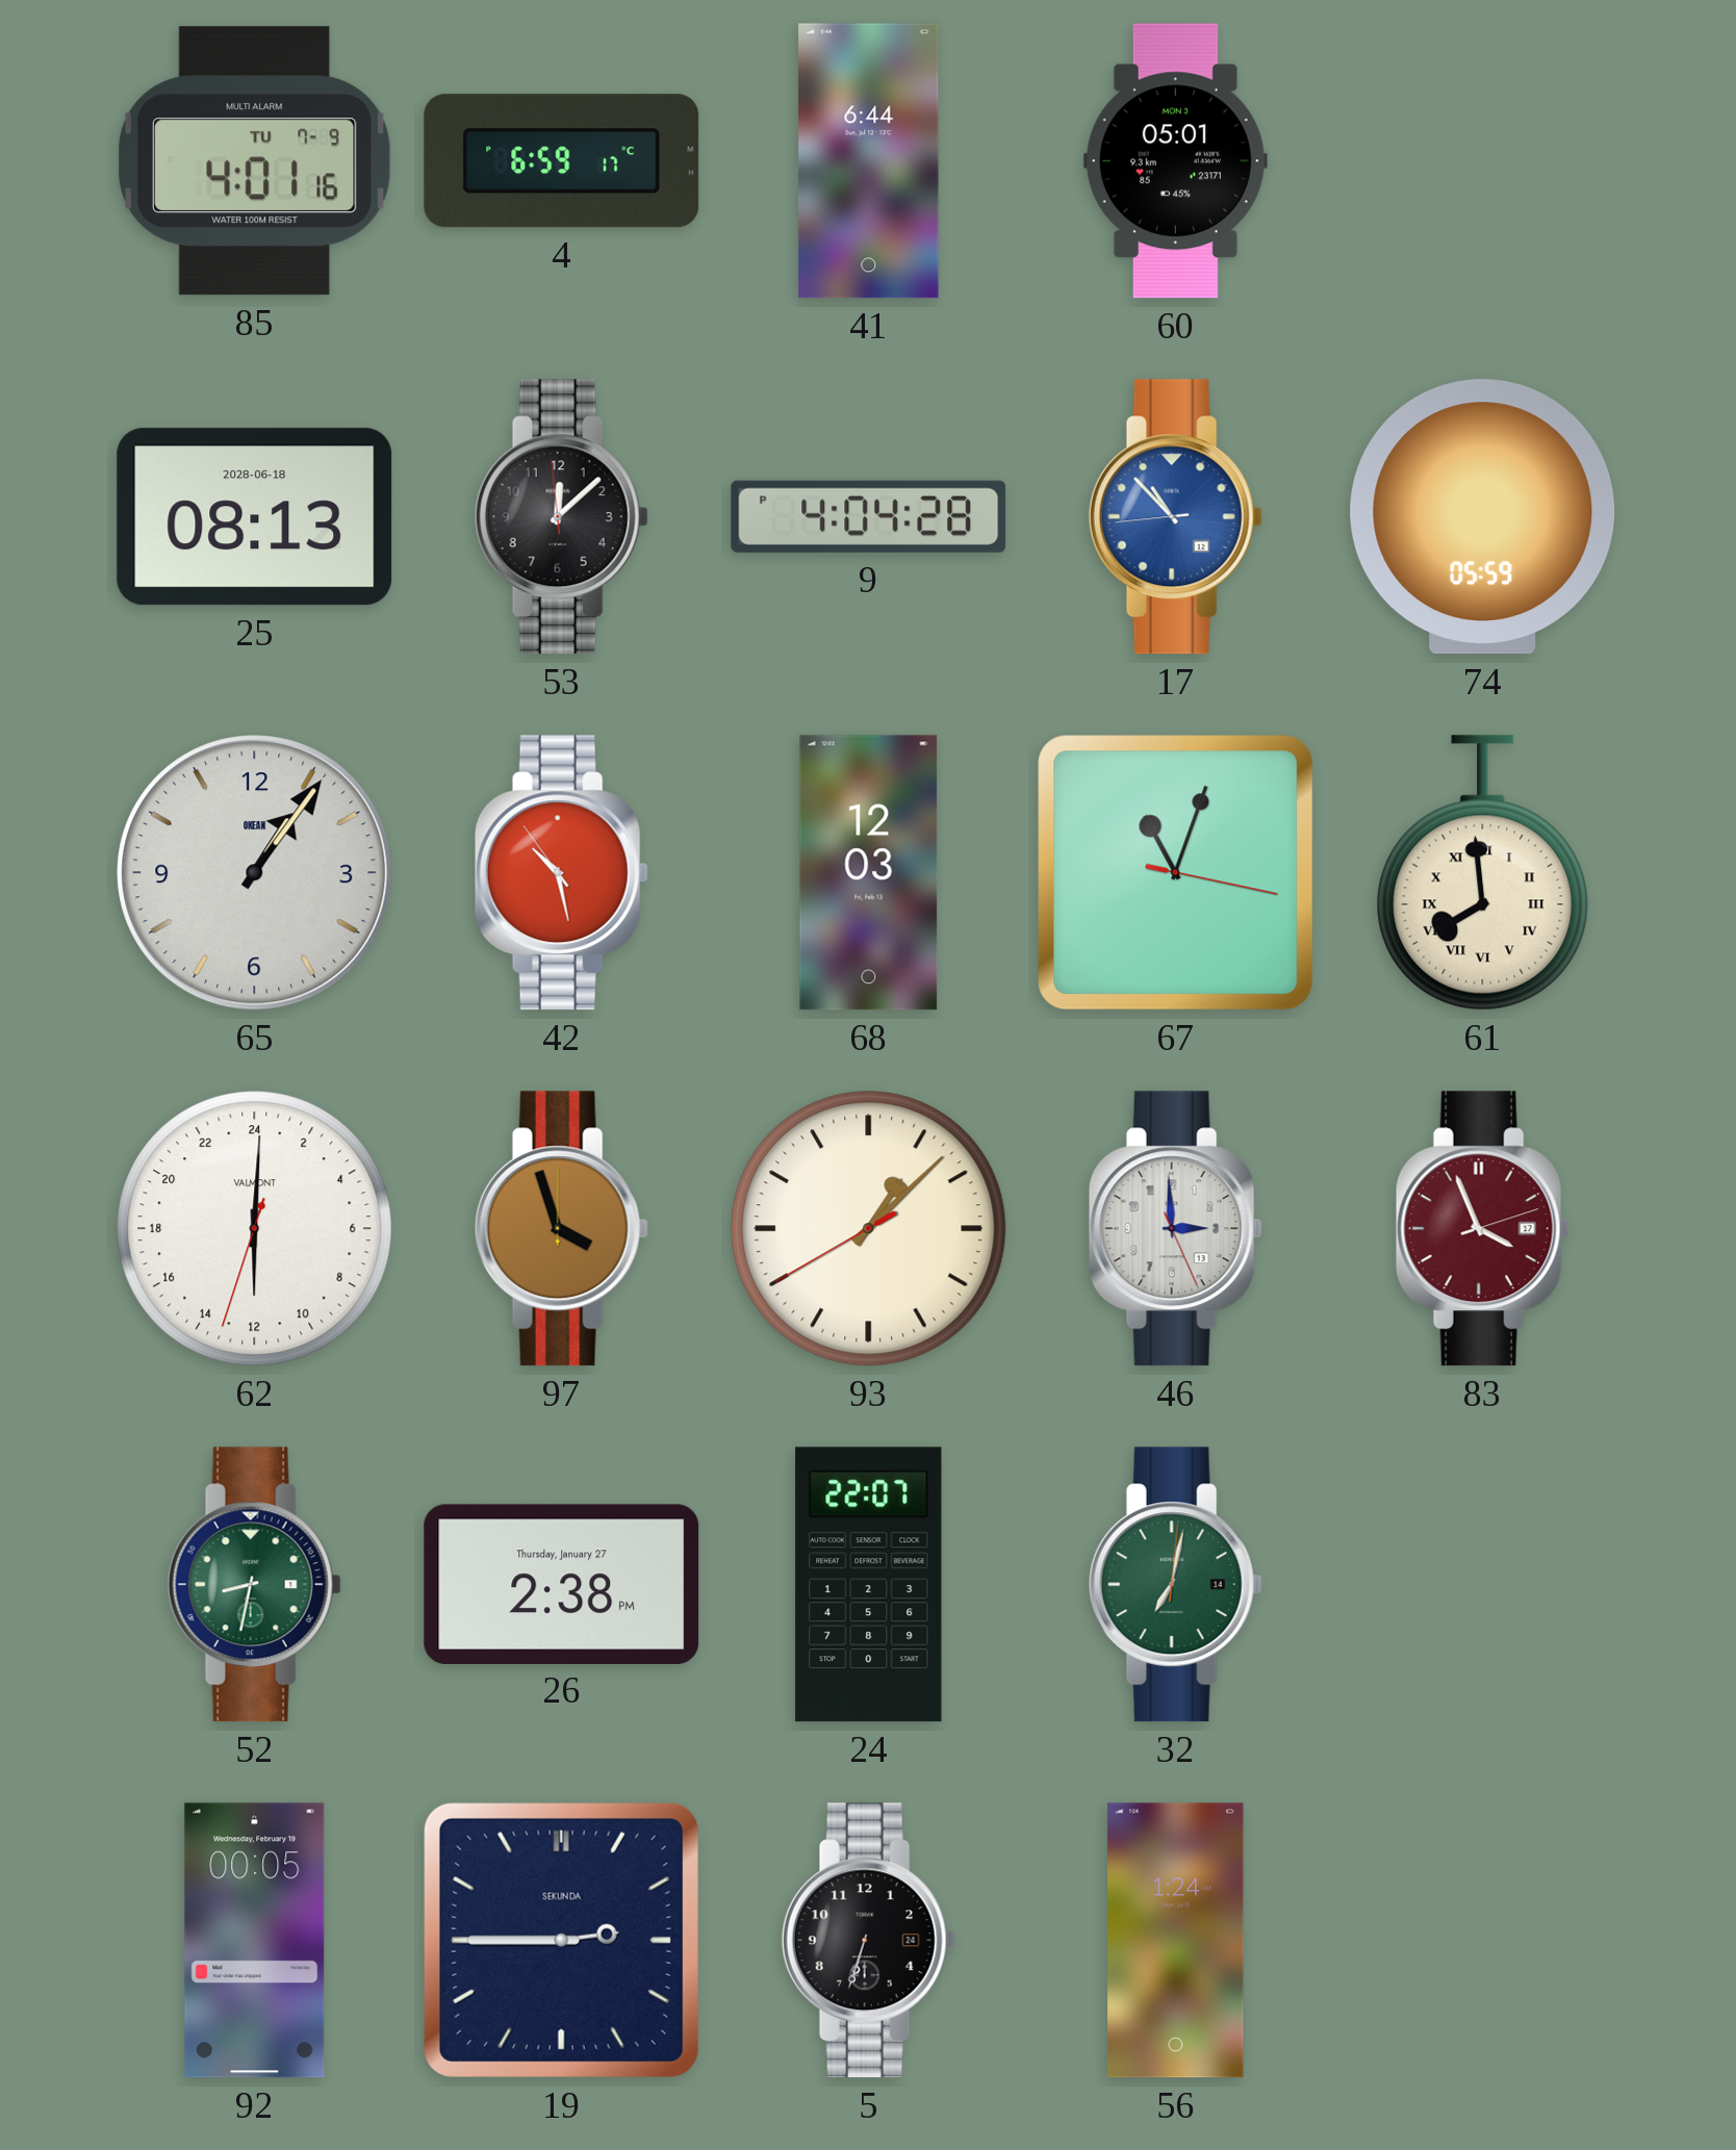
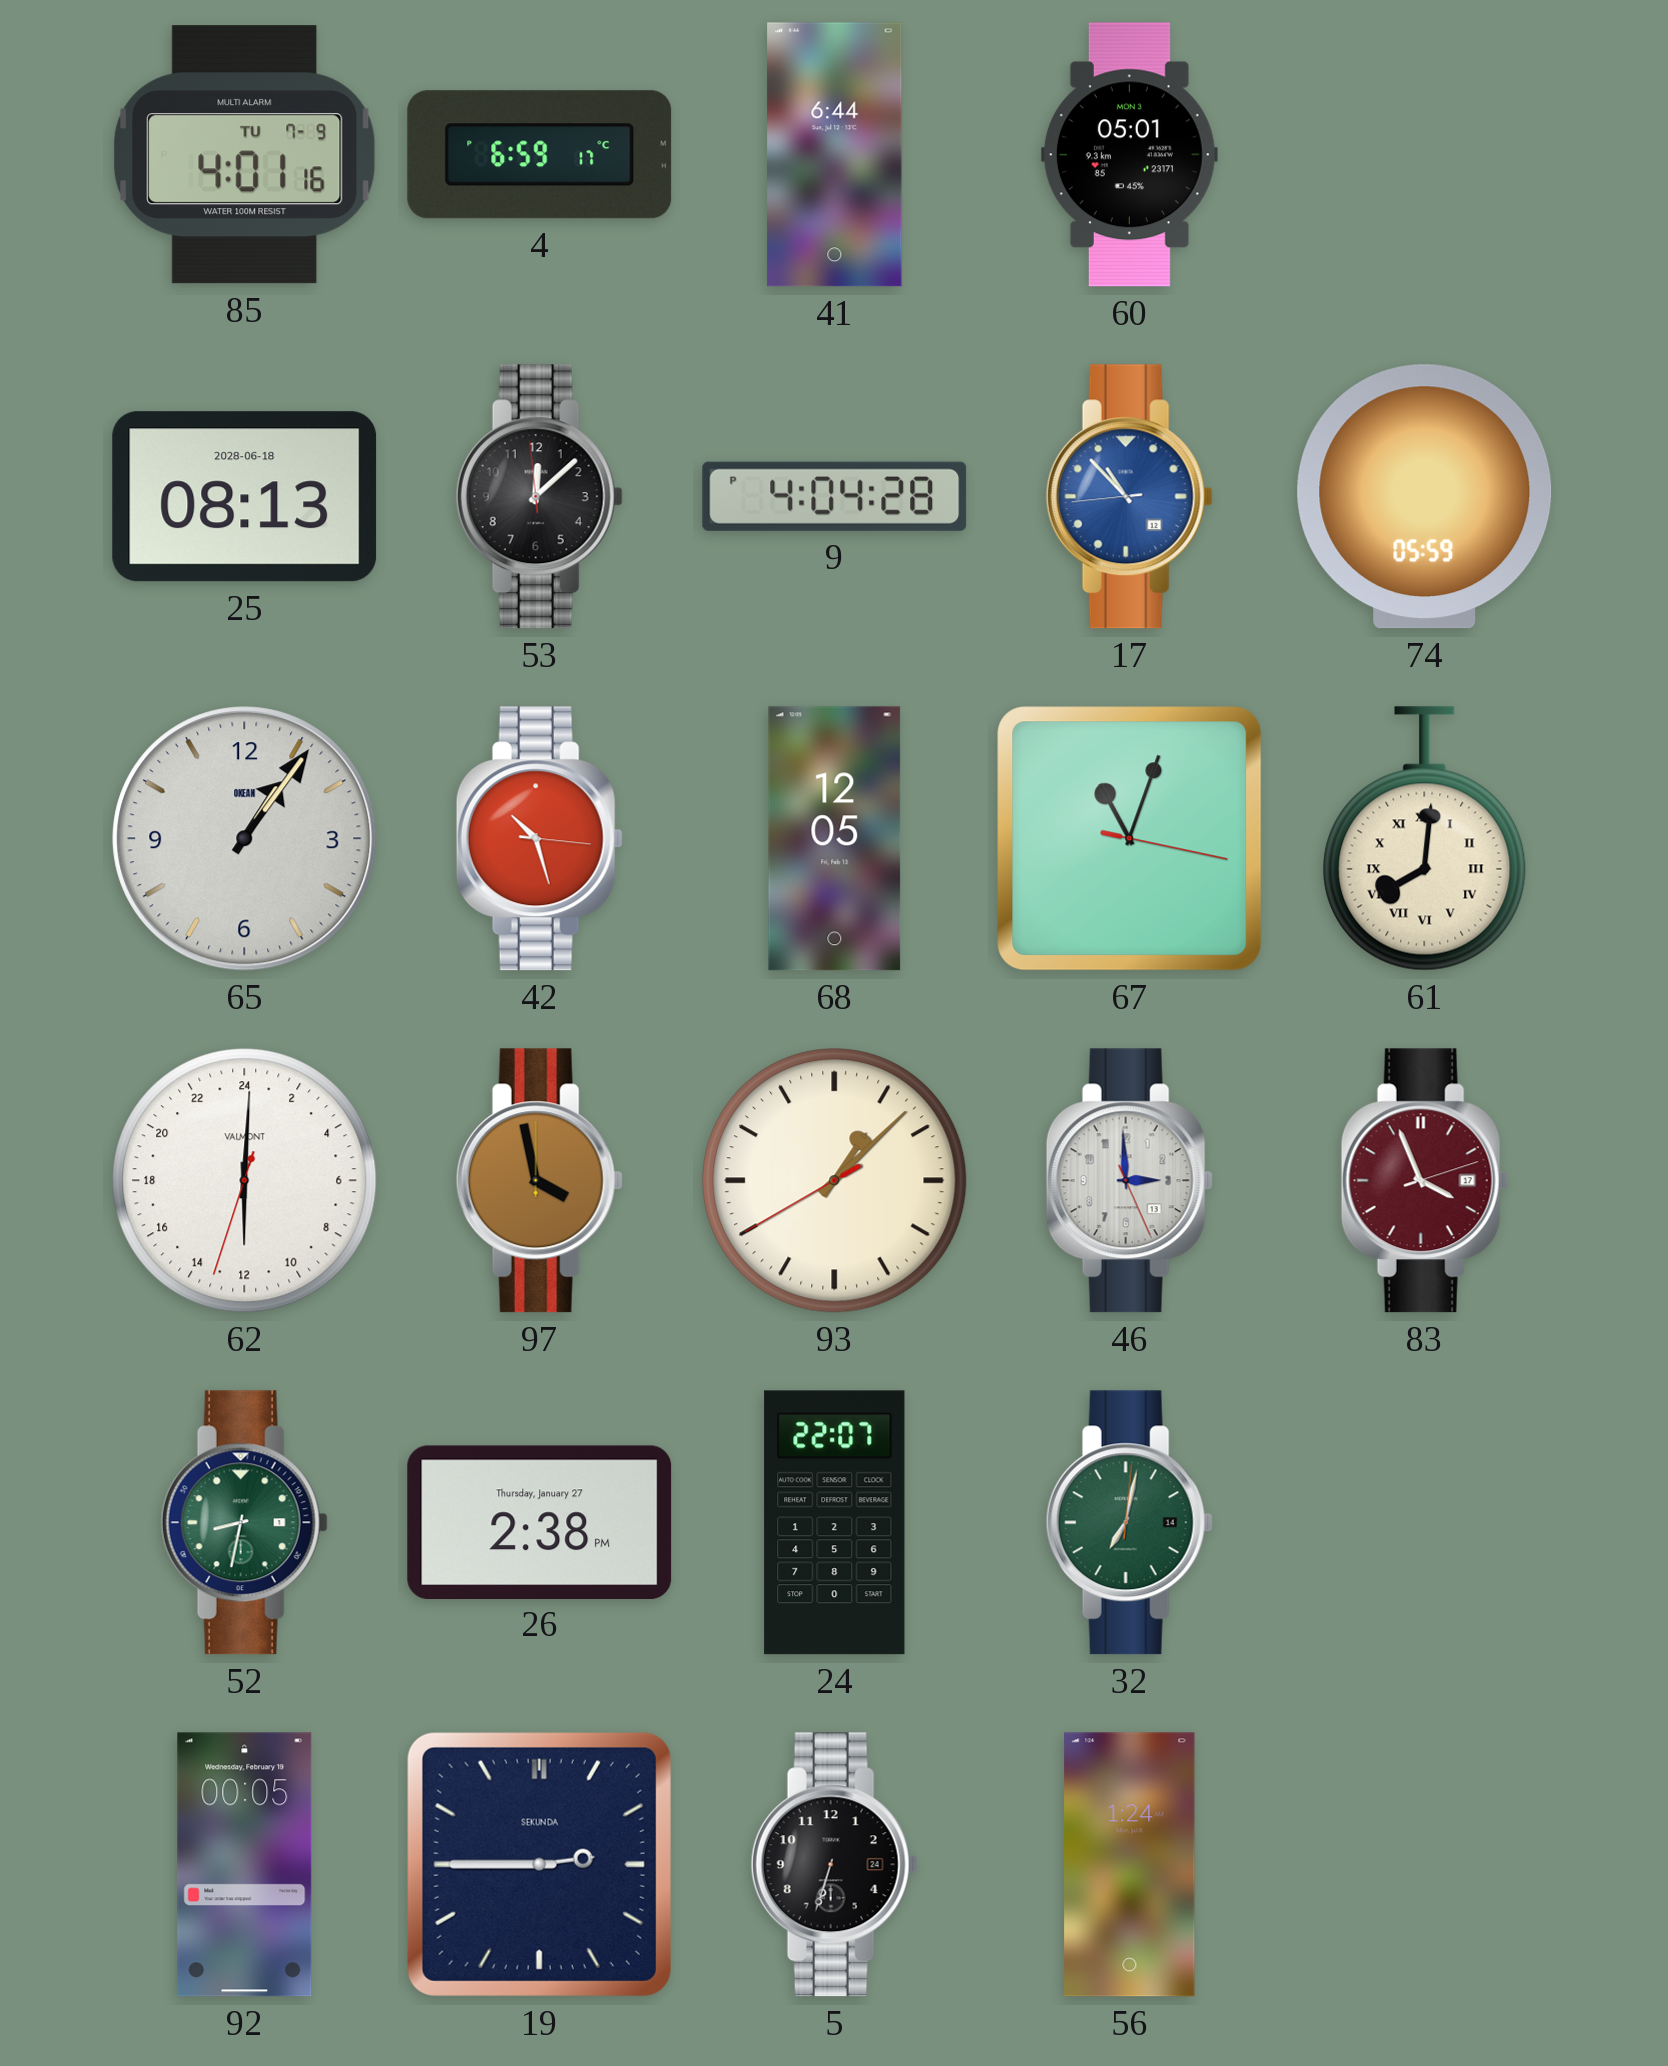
42: 10:27:54 -> 10:27:16
68: 12:03 -> 12:05
61: 7:59 -> 8:01
97: 3:57 -> 3:58
